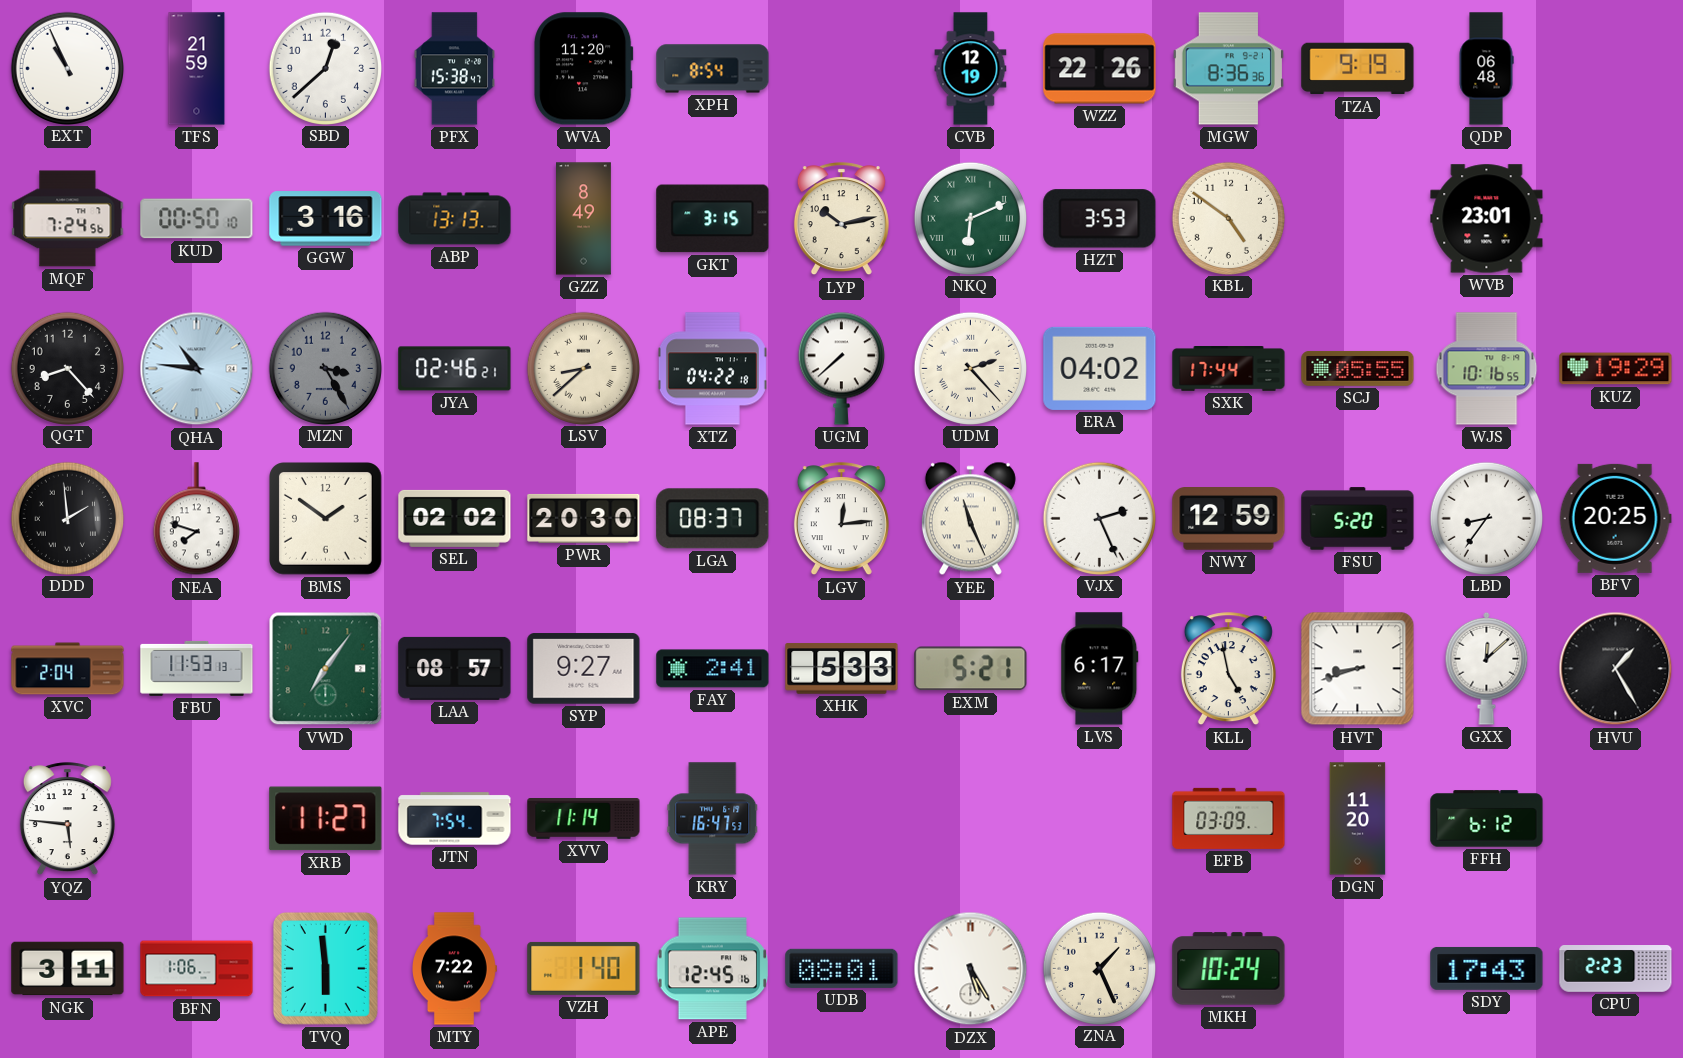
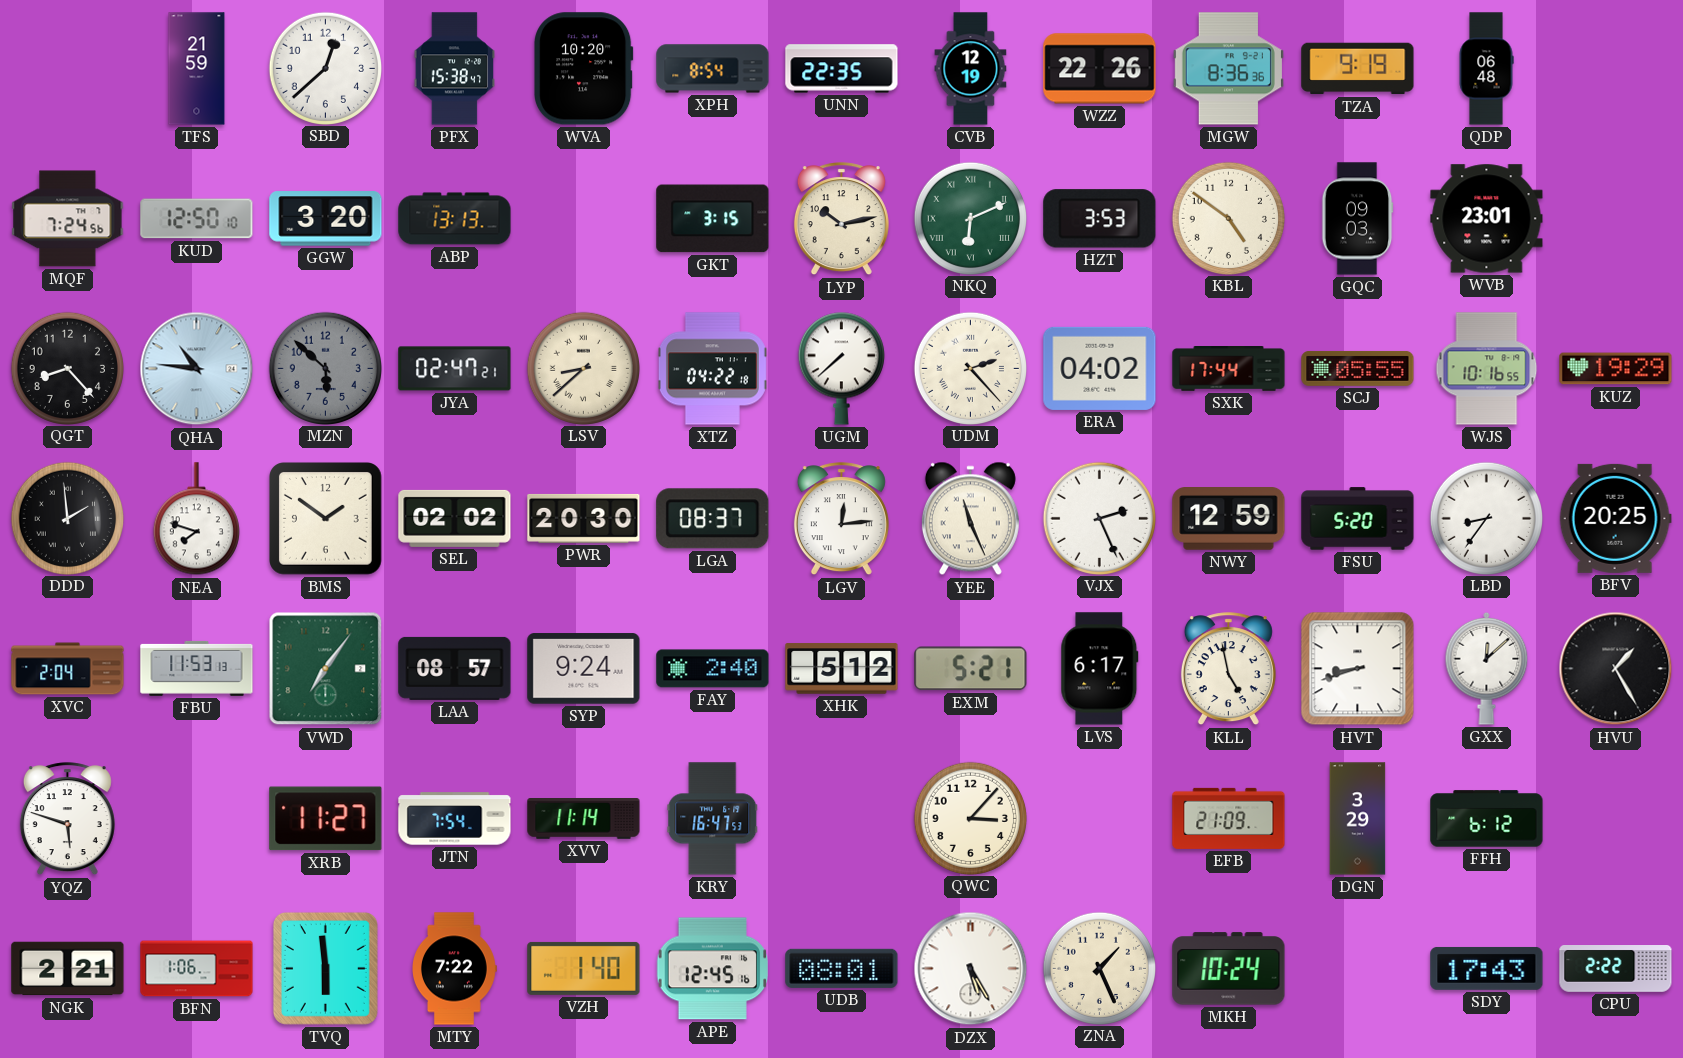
EXT: 10:56 -> none
WVA: 11:20 -> 10:20
UNN: none -> 22:35
KUD: 00:50 -> 12:50
GGW: 3:16 -> 3:20
GZZ: 8:49 -> none
GQC: none -> 09:03
MZN: 3:25 -> 5:52
JYA: 02:46 -> 02:47
SYP: 9:27 -> 9:24
FAY: 2:41 -> 2:40
XHK: 5:33 -> 5:12
YQZ: 5:46 -> 5:48
QWC: none -> 3:07
EFB: 03:09 -> 21:09
DGN: 11:20 -> 3:29
NGK: 3:11 -> 2:21
CPU: 2:23 -> 2:22
